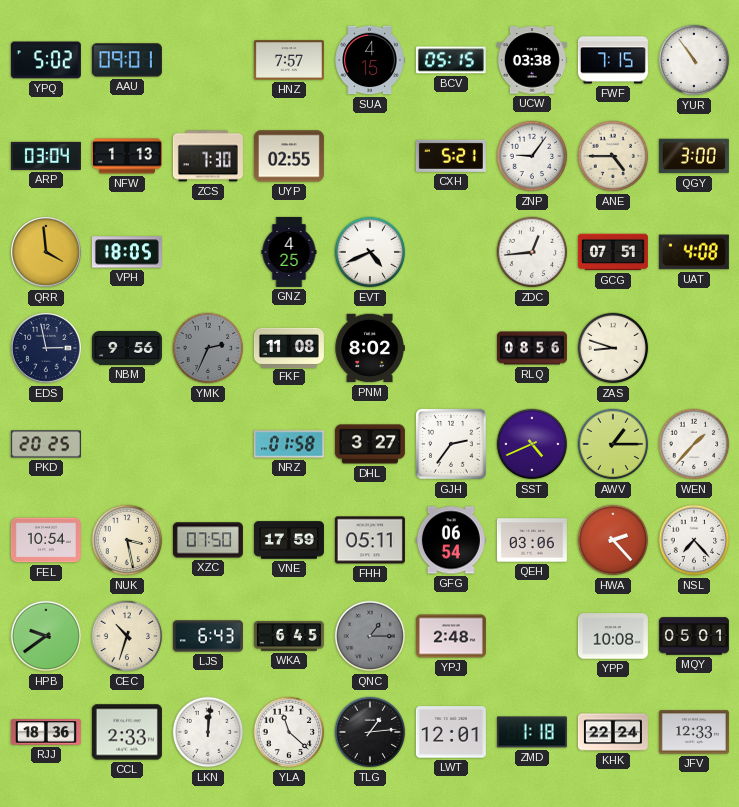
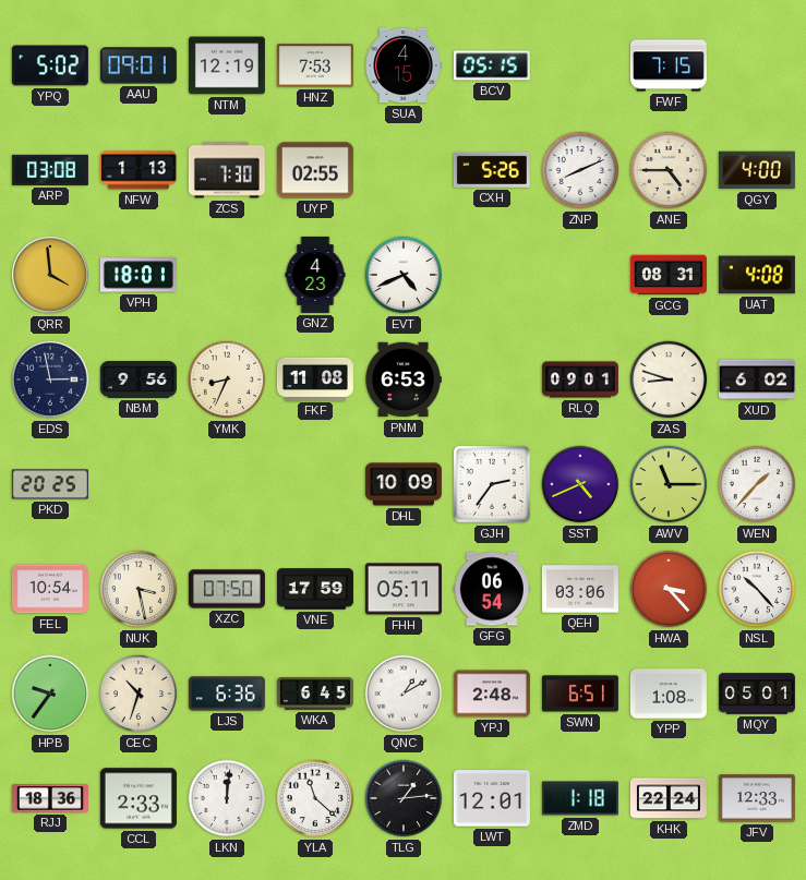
NTM: none -> 12:19
HNZ: 7:57 -> 7:53
UCW: 03:38 -> none
YUR: 10:54 -> none
ARP: 03:04 -> 03:08
CXH: 5:21 -> 5:26
ZNP: 9:06 -> 8:11
QGY: 3:00 -> 4:00
VPH: 18:05 -> 18:01
GNZ: 4:25 -> 4:23
ZDC: 12:44 -> none
GCG: 07:51 -> 08:31
YMK: 2:34 -> 8:34
YMK dial: grey -> cream
PNM: 8:02 -> 6:53
RLQ: 08:56 -> 09:01
XUD: none -> 6:02
NRZ: 01:58 -> none
DHL: 3:27 -> 10:09
AWV: 1:15 -> 11:15
HWA: 2:23 -> 3:23
NSL: 7:23 -> 10:23
HPB: 9:39 -> 9:36
LJS: 6:43 -> 6:36
QNC: 1:15 -> 1:10
QNC dial: grey -> white
SWN: none -> 6:51
YPP: 10:08 -> 1:08
